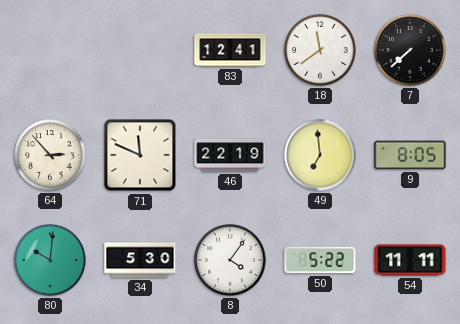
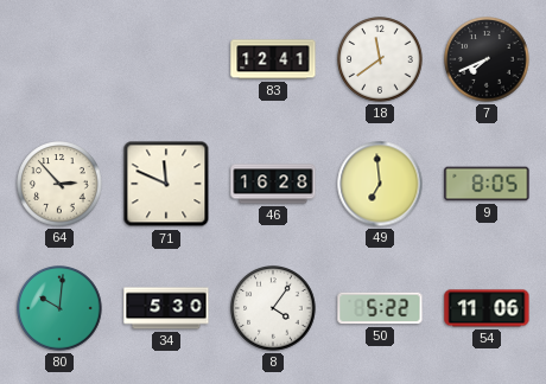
7: 7:38 -> 7:41
46: 22:19 -> 16:28
54: 11:11 -> 11:06
